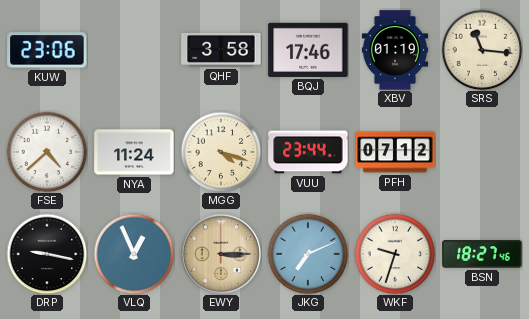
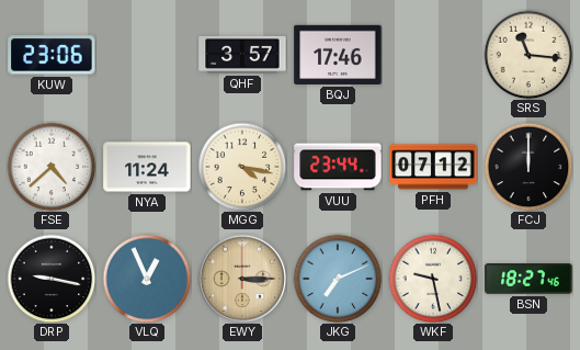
QHF: 3:58 -> 3:57
XBV: 01:19 -> none
MGG: 4:18 -> 4:17
FCJ: none -> 12:00
WKF: 9:33 -> 9:28
